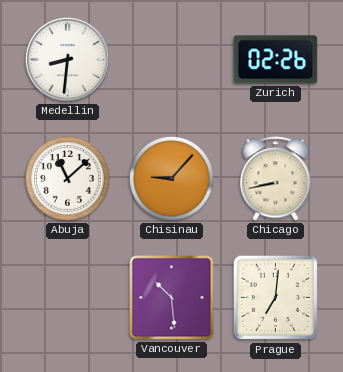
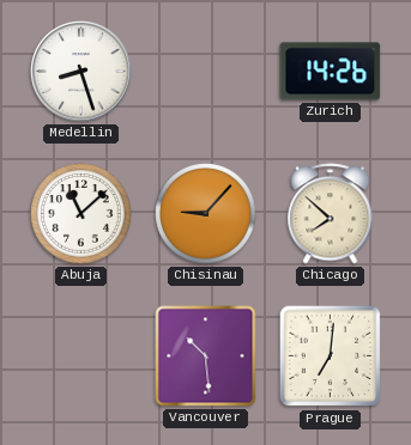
Medellin: 8:31 -> 8:27
Zurich: 02:26 -> 14:26
Chicago: 8:43 -> 7:52
